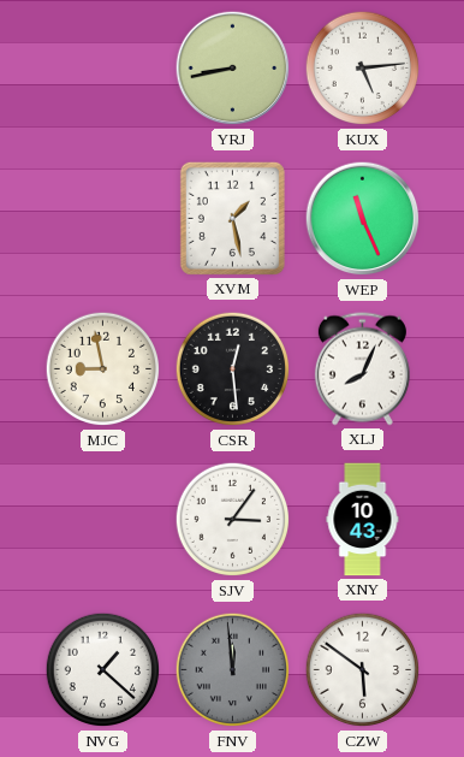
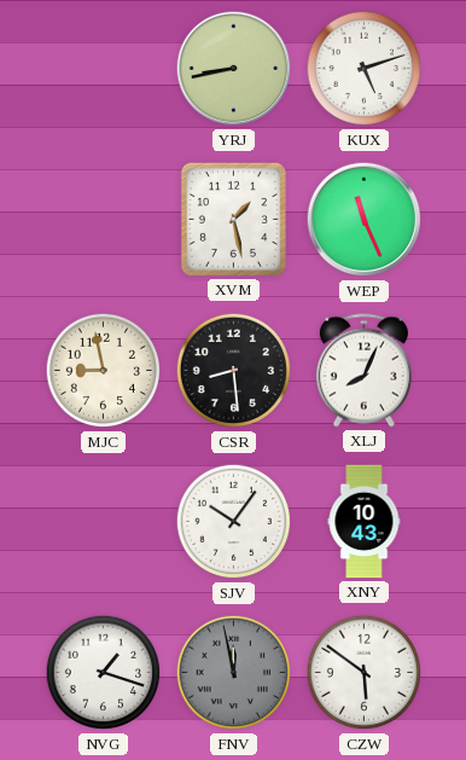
KUX: 5:14 -> 5:12
CSR: 12:29 -> 8:29
SJV: 3:06 -> 10:06
NVG: 1:22 -> 1:18
FNV: 11:59 -> 11:58
